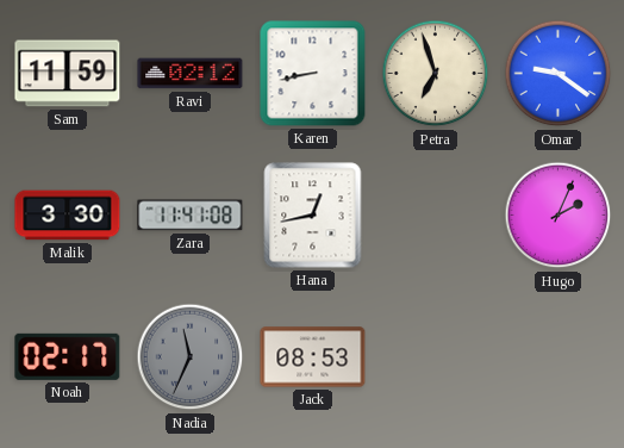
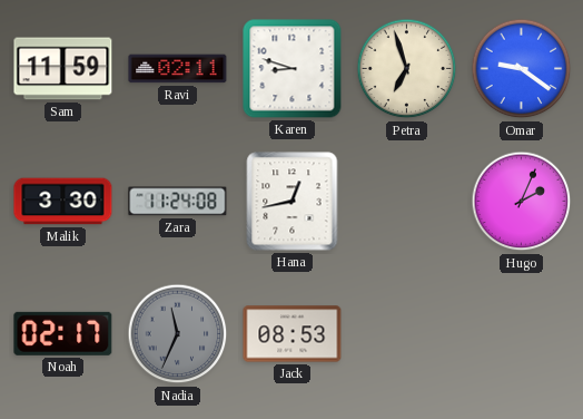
Ravi: 02:12 -> 02:11
Karen: 8:43 -> 8:48
Zara: 11:41 -> 11:24
